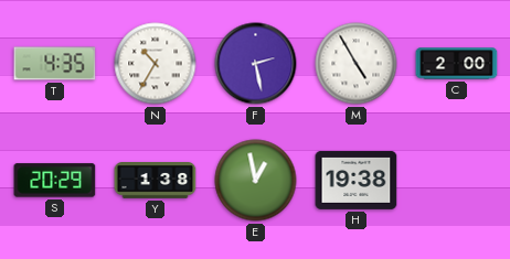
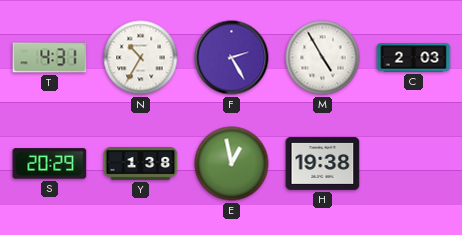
T: 4:35 -> 4:31
F: 2:28 -> 2:25
C: 2:00 -> 2:03
